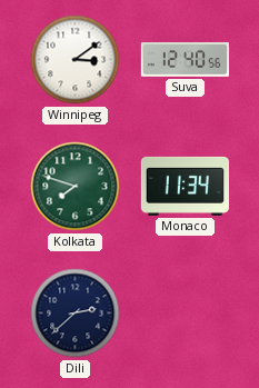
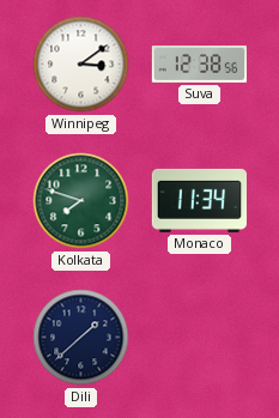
Suva: 12:40 -> 12:38
Dili: 2:38 -> 1:38
